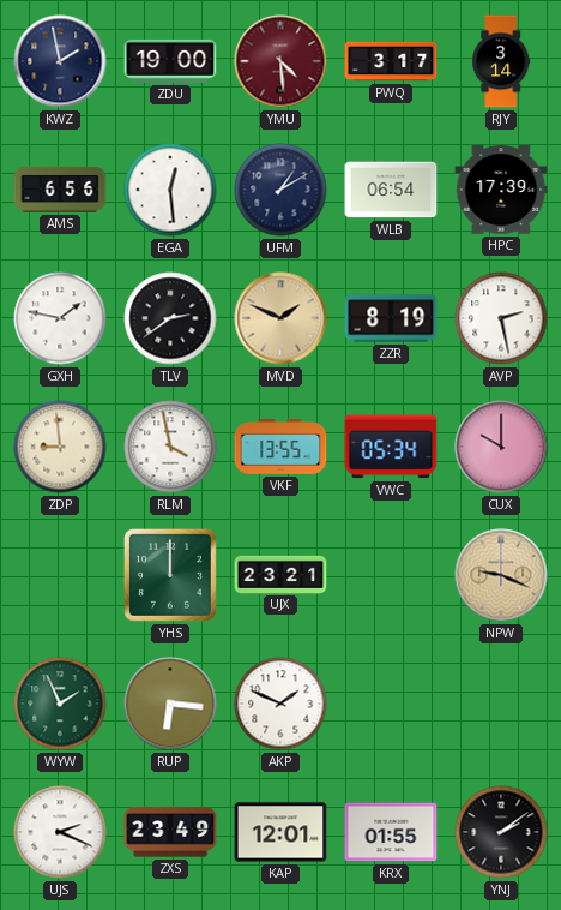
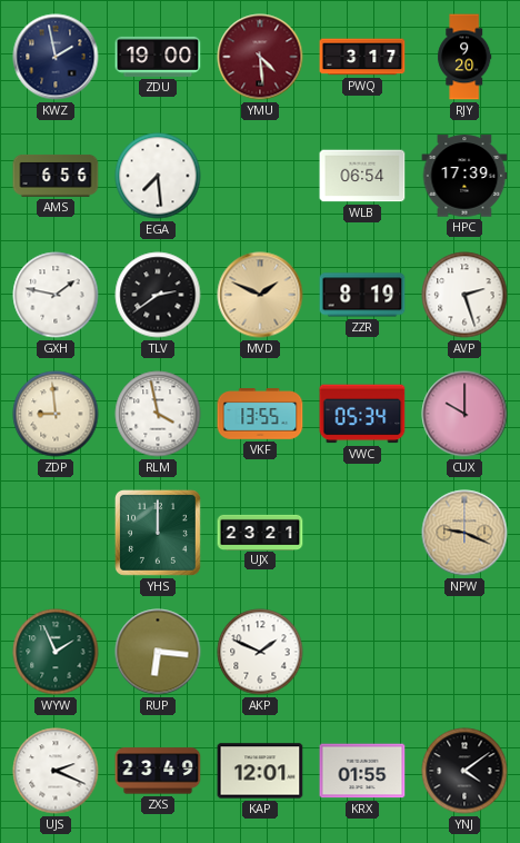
RJY: 3:14 -> 9:20
EGA: 12:29 -> 7:29
UFM: 1:10 -> none
AVP: 2:28 -> 2:27
YNJ: 2:09 -> 4:09
